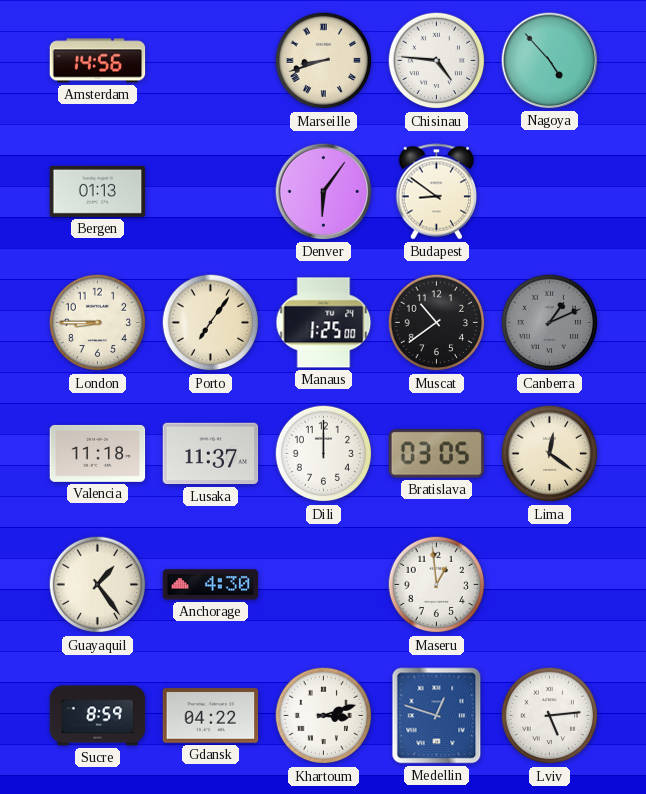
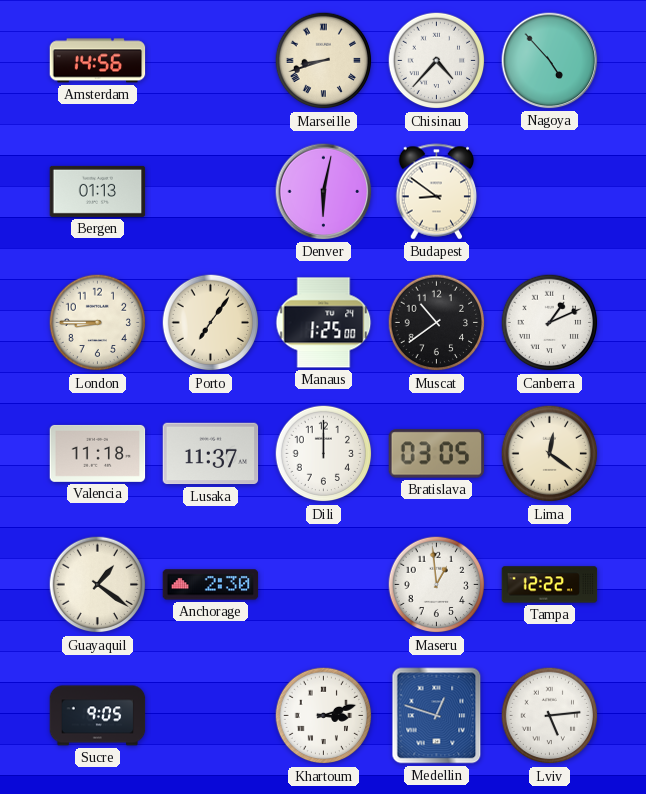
Chisinau: 4:46 -> 4:37
Denver: 6:06 -> 6:02
Canberra dial: grey -> white
Guayaquil: 1:24 -> 1:21
Anchorage: 4:30 -> 2:30
Tampa: none -> 12:22
Sucre: 8:59 -> 9:05
Gdansk: 04:22 -> none
